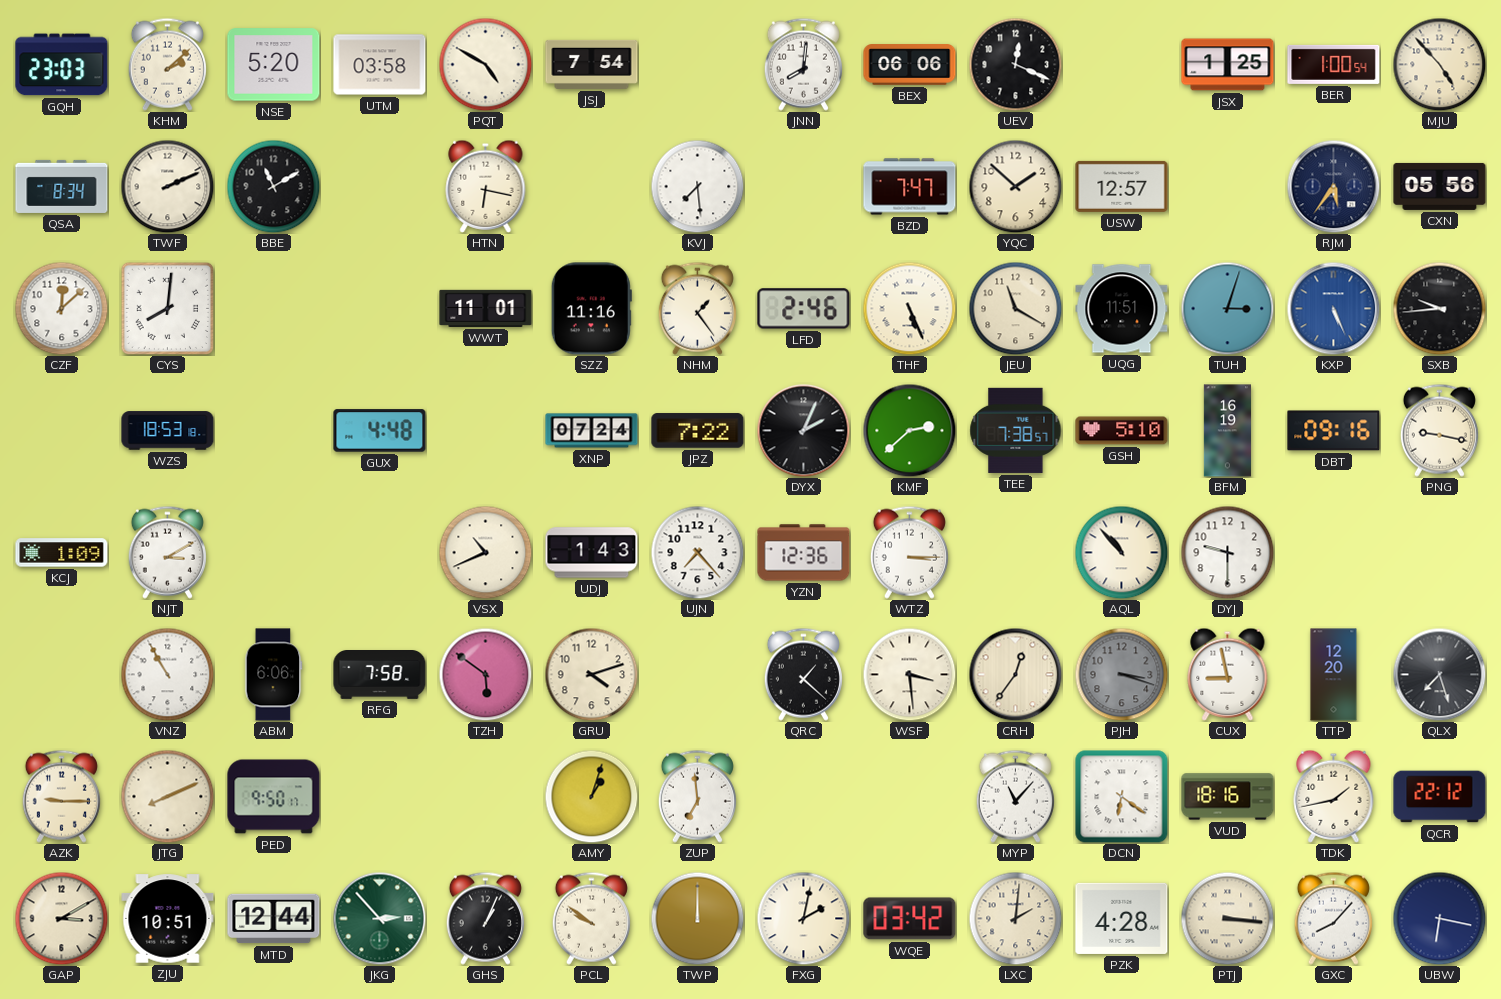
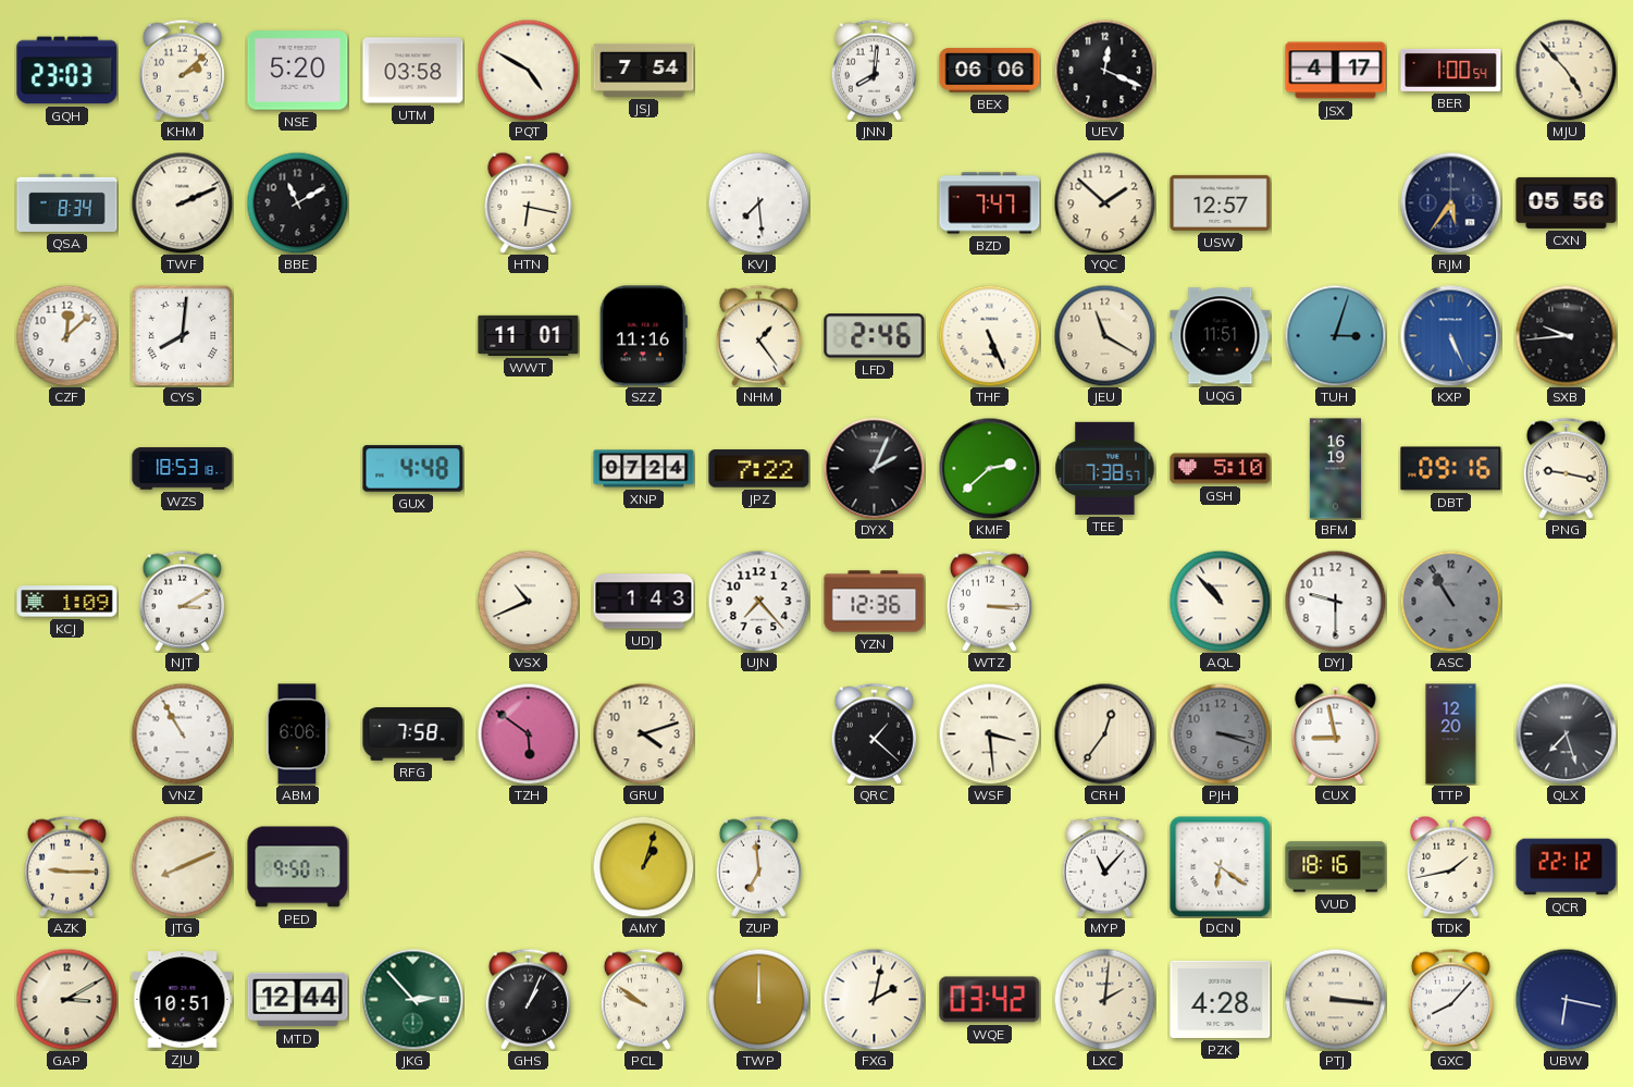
JSX: 1:25 -> 4:17
ASC: none -> 10:55
